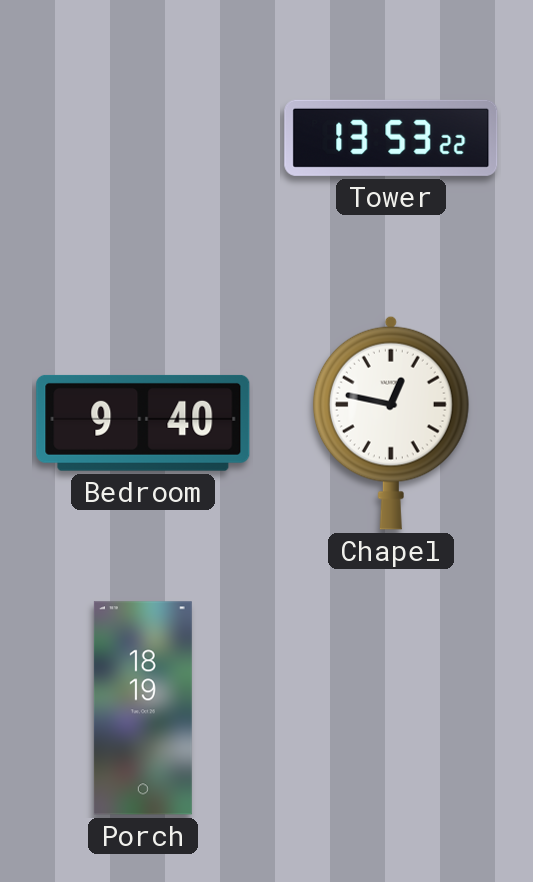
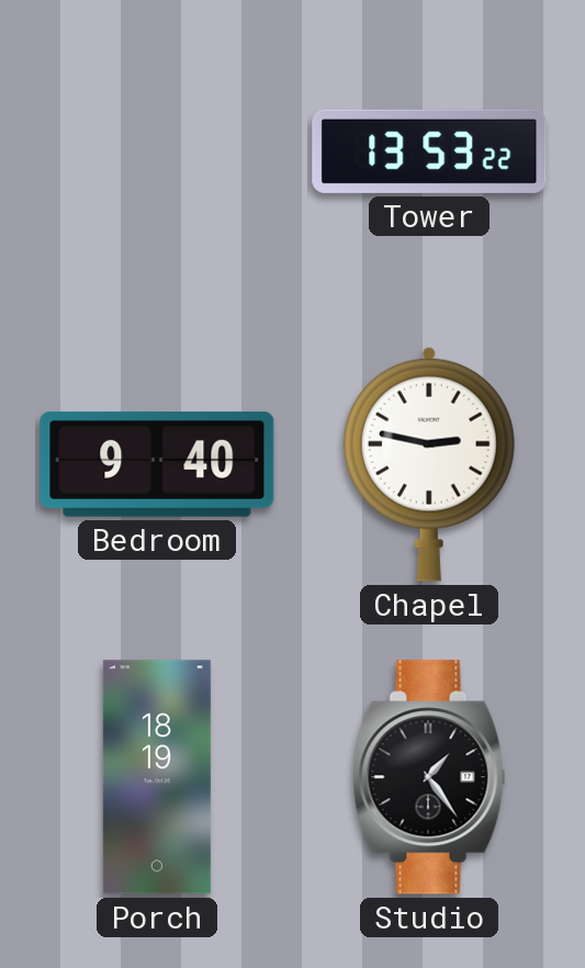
Chapel: 12:47 -> 2:47
Studio: none -> 1:24
